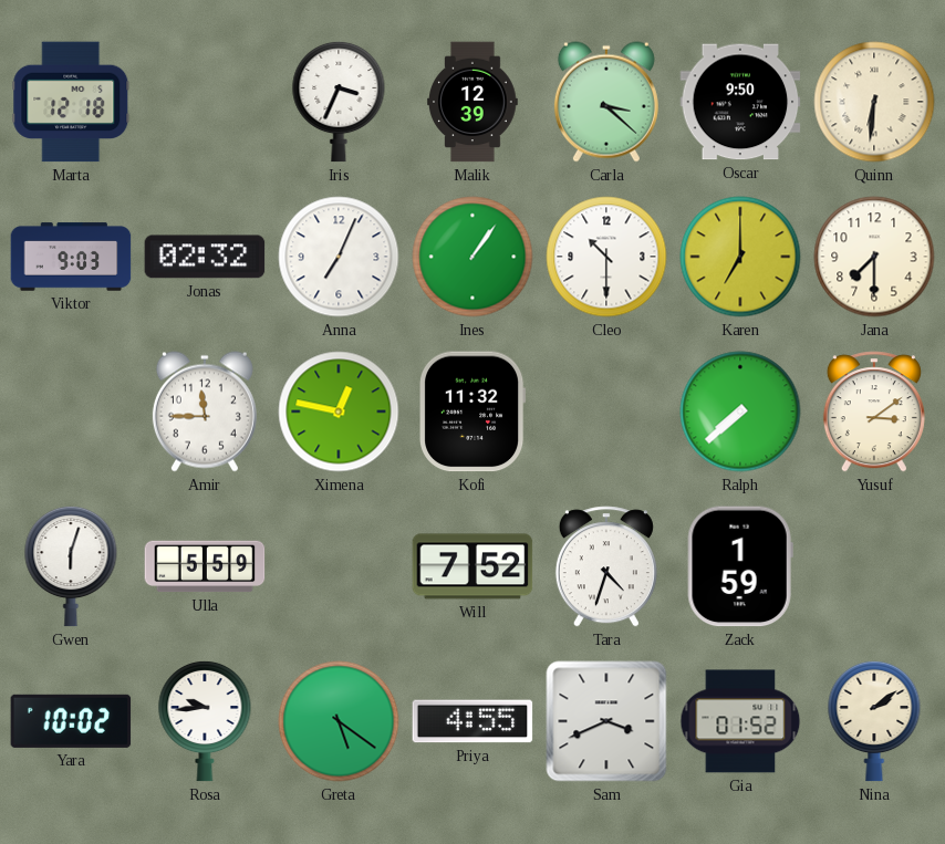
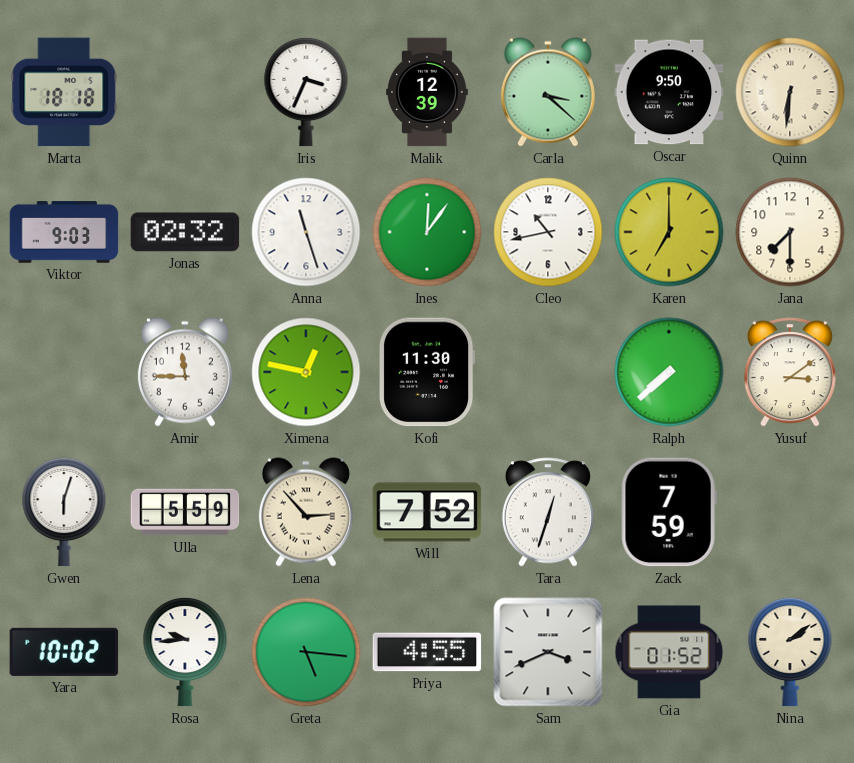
Marta: 12:18 -> 18:18
Anna: 7:04 -> 11:27
Ines: 1:06 -> 12:06
Cleo: 10:30 -> 10:43
Kofi: 11:32 -> 11:30
Lena: none -> 2:53
Tara: 4:33 -> 12:33
Zack: 1:59 -> 7:59
Greta: 5:21 -> 5:16
